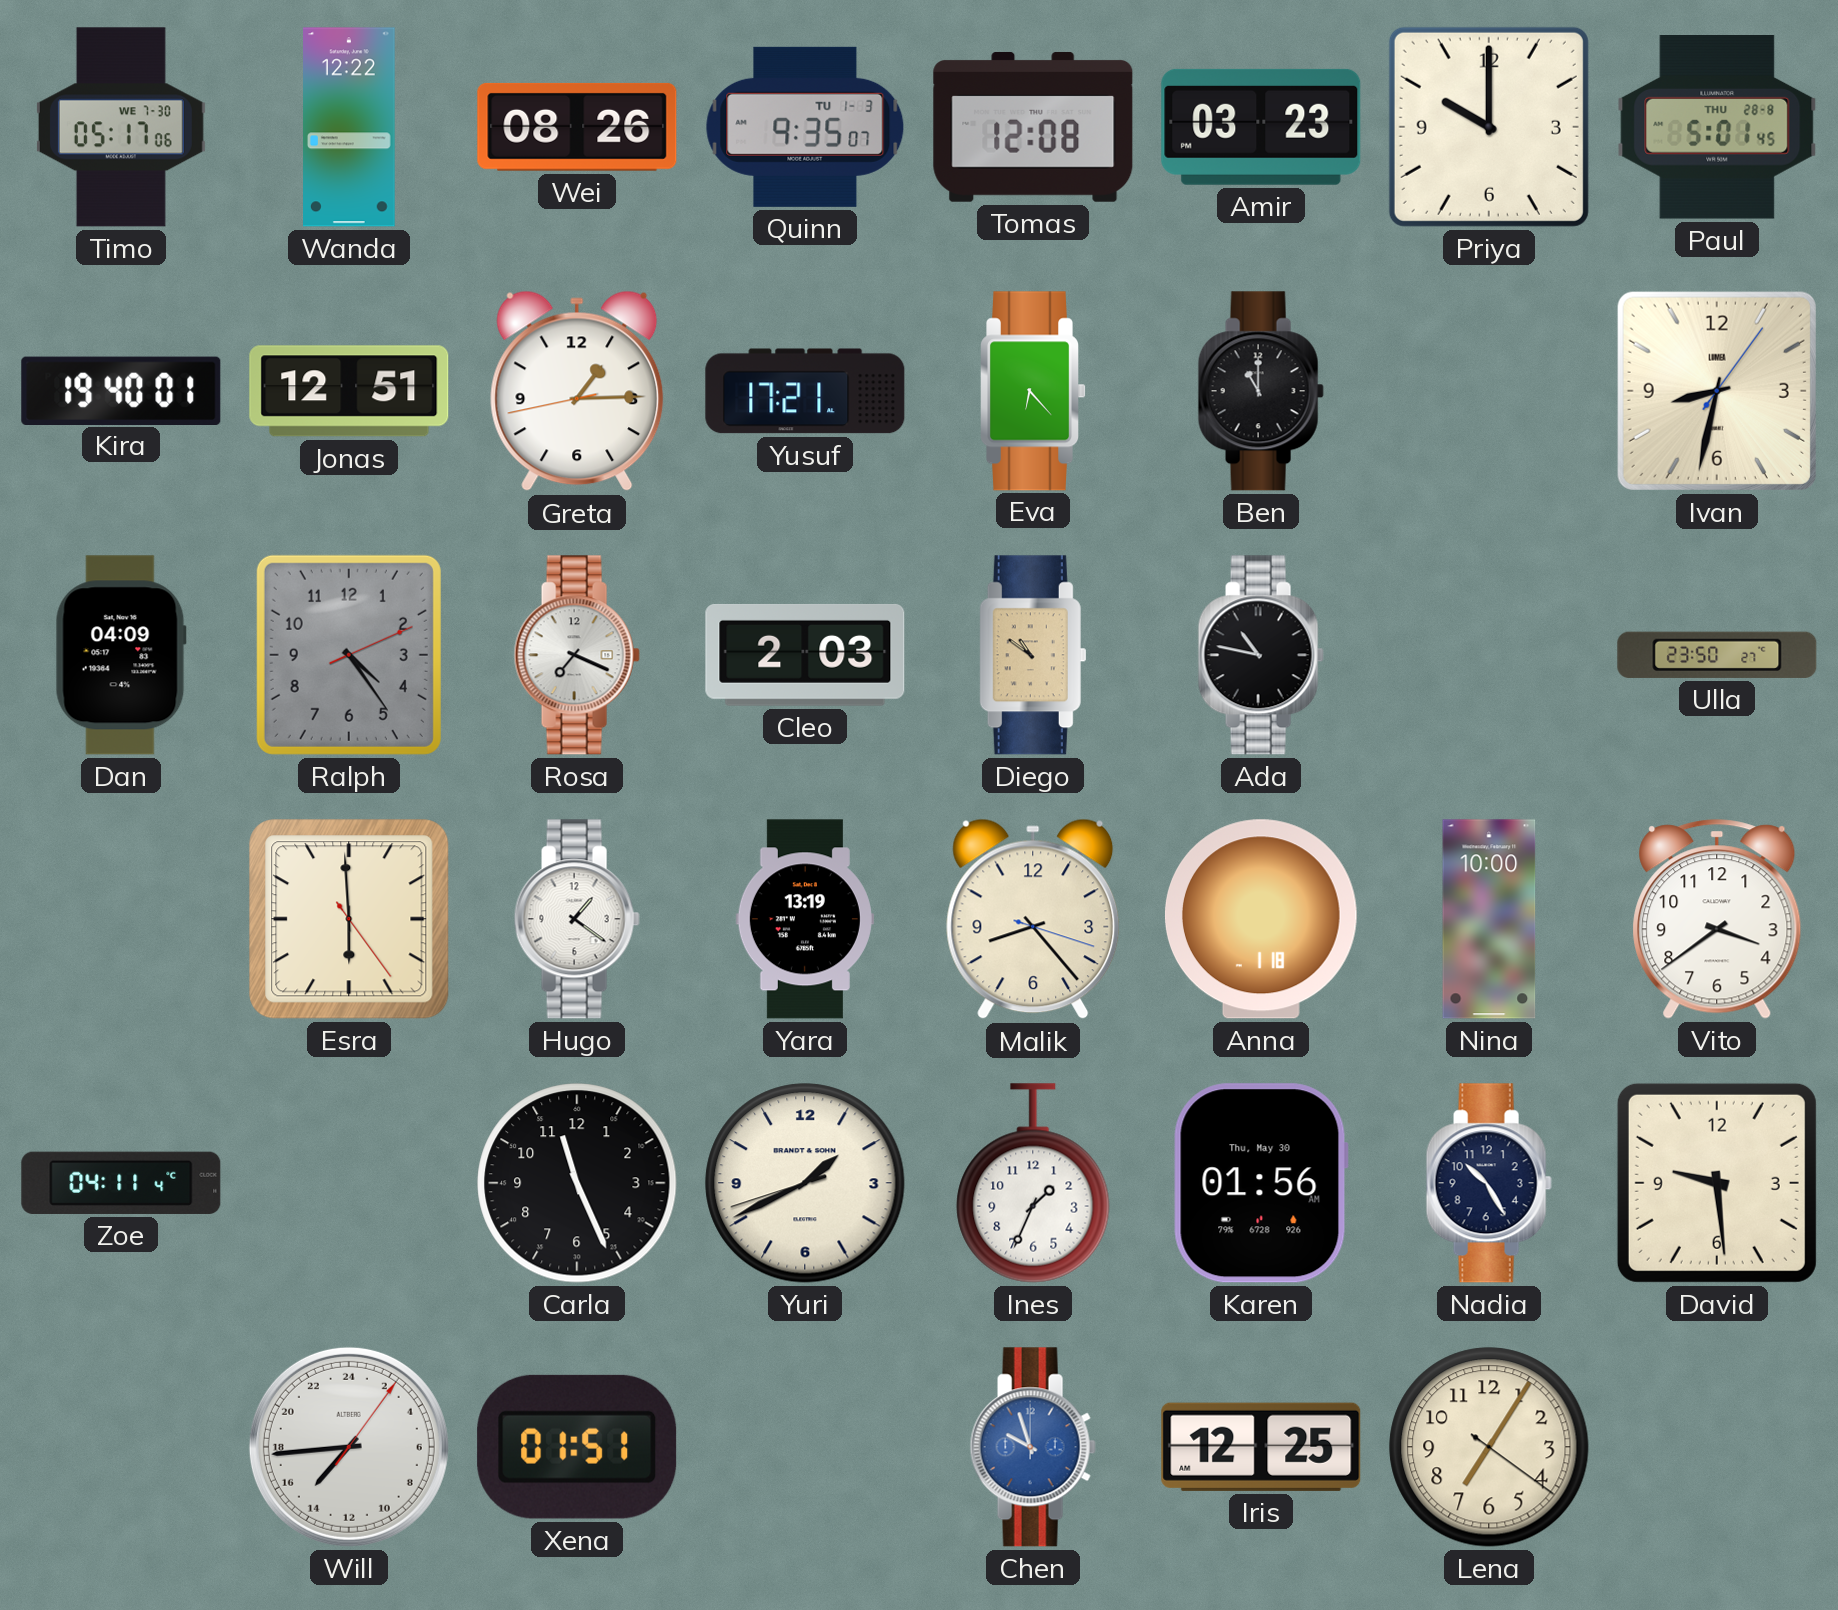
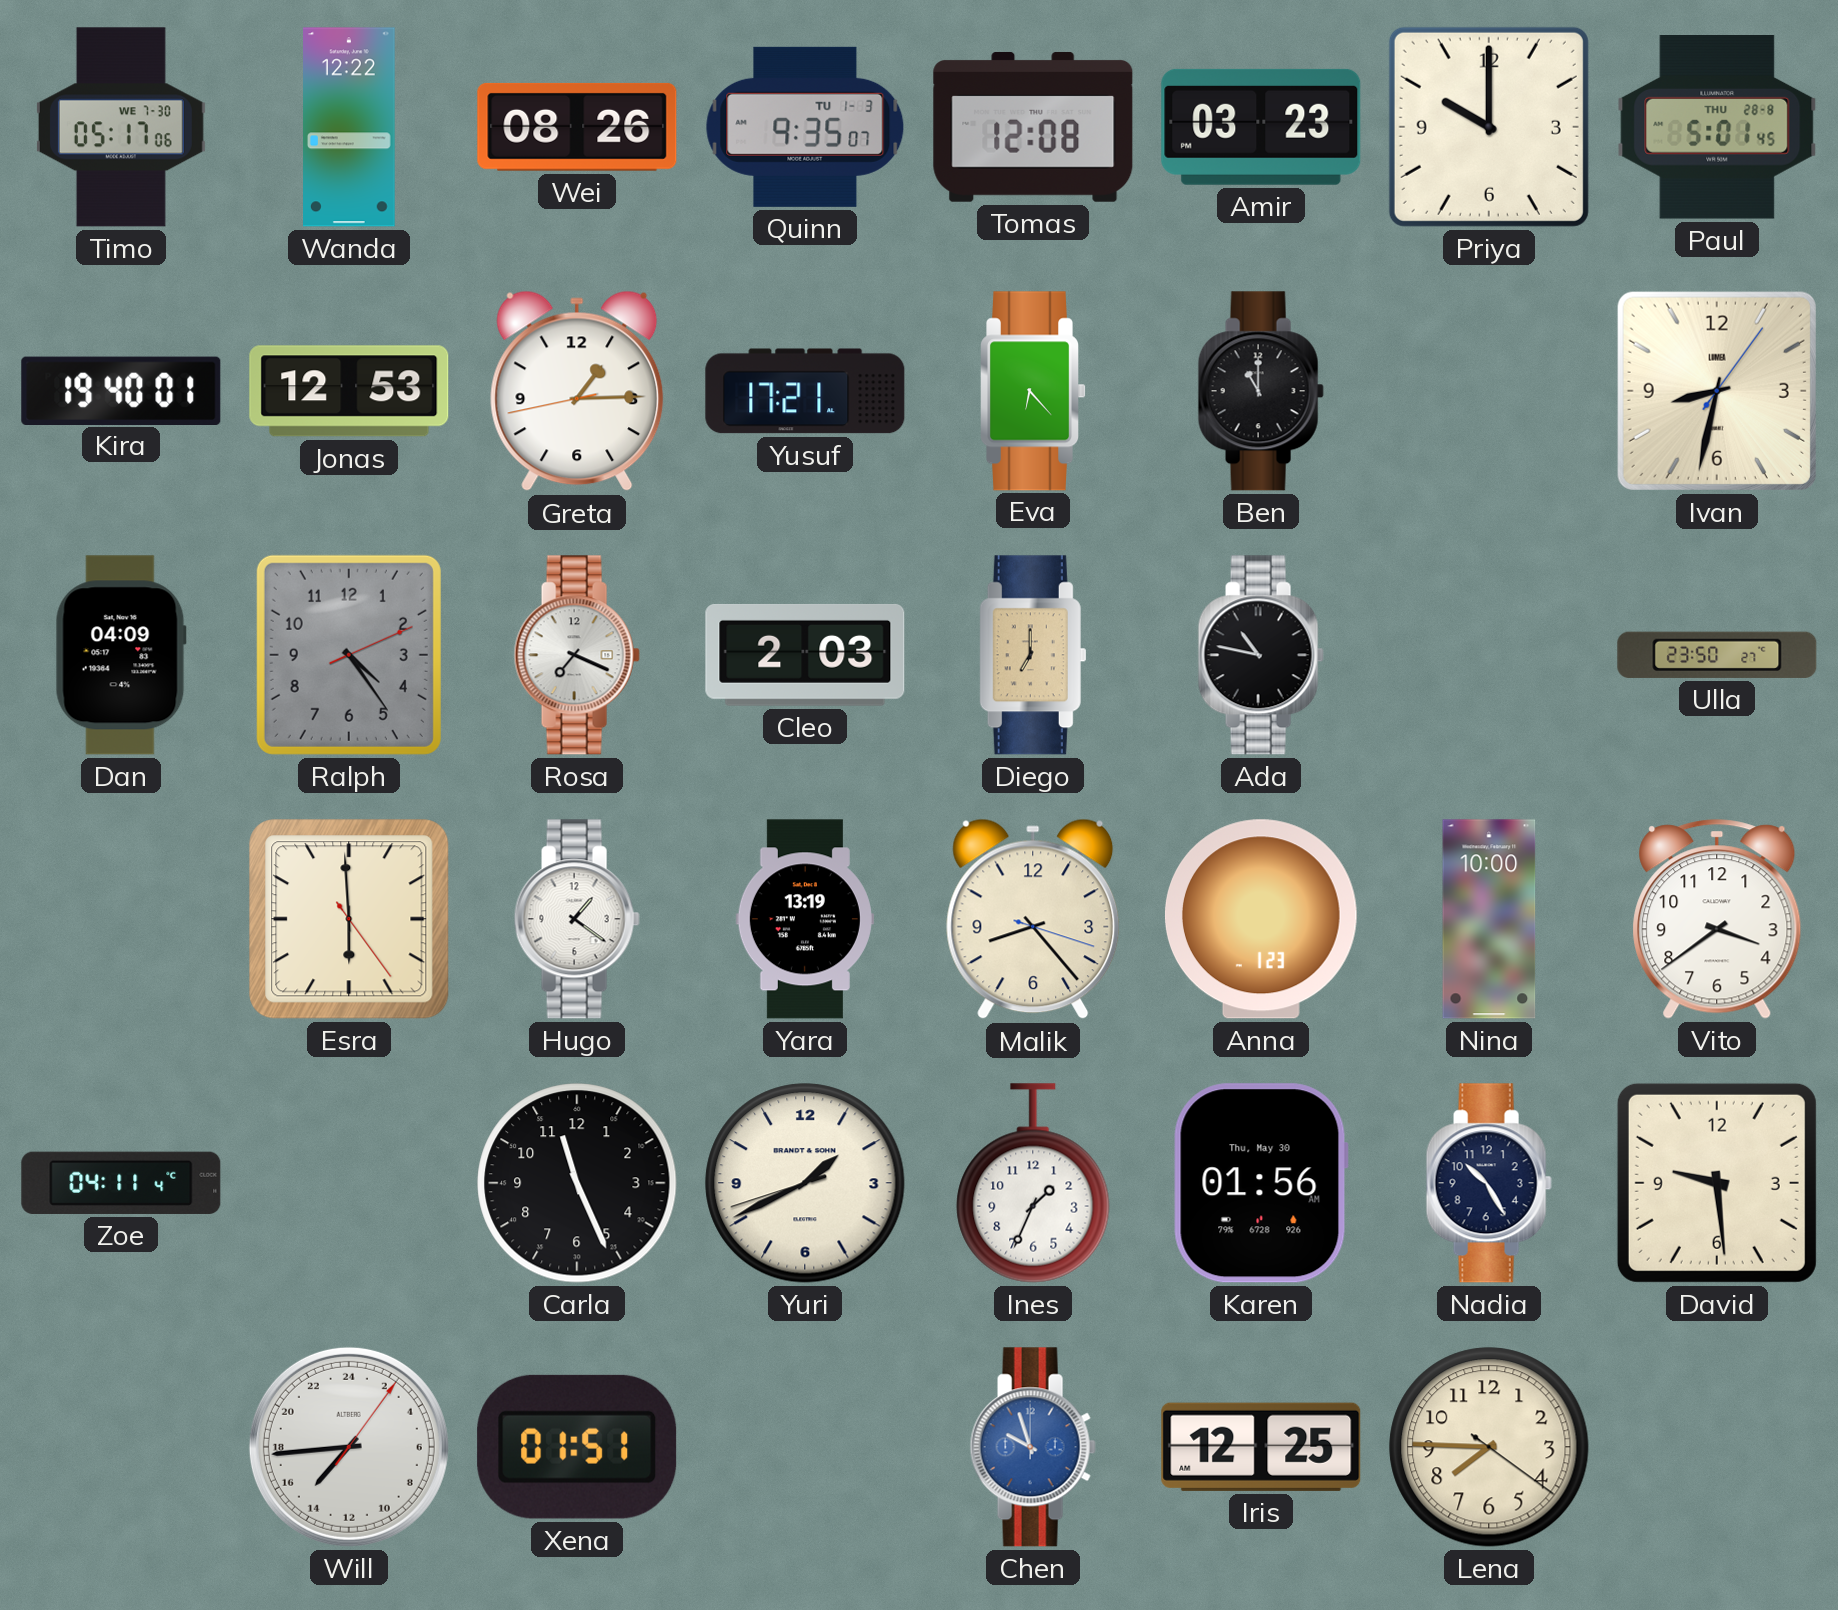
Jonas: 12:51 -> 12:53
Diego: 10:51 -> 7:00
Anna: 1:18 -> 1:23
Lena: 7:05 -> 7:45
